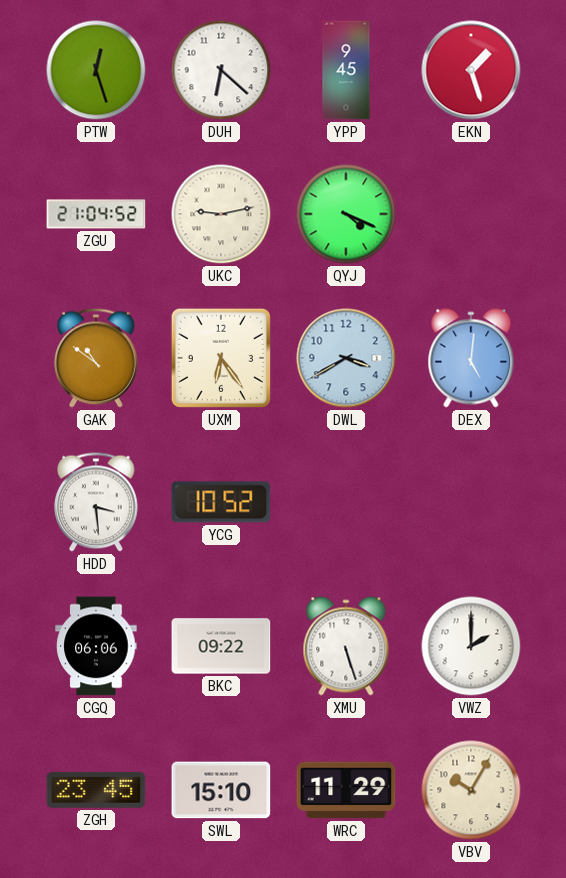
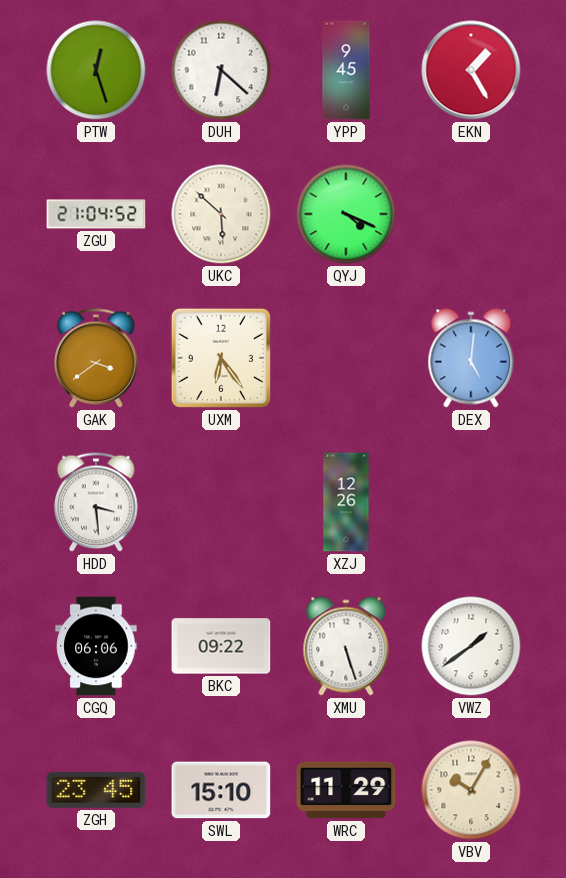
EKN: 1:27 -> 1:25
UKC: 9:13 -> 5:52
GAK: 10:51 -> 3:39
DWL: 3:40 -> none
YCG: 10:52 -> none
XZJ: none -> 12:26
VWZ: 2:00 -> 1:39
